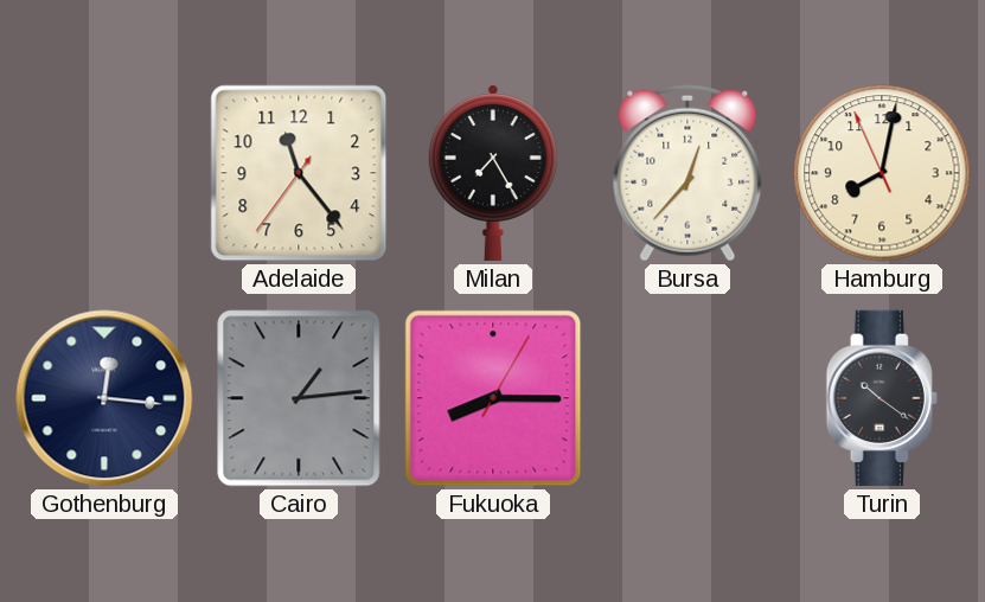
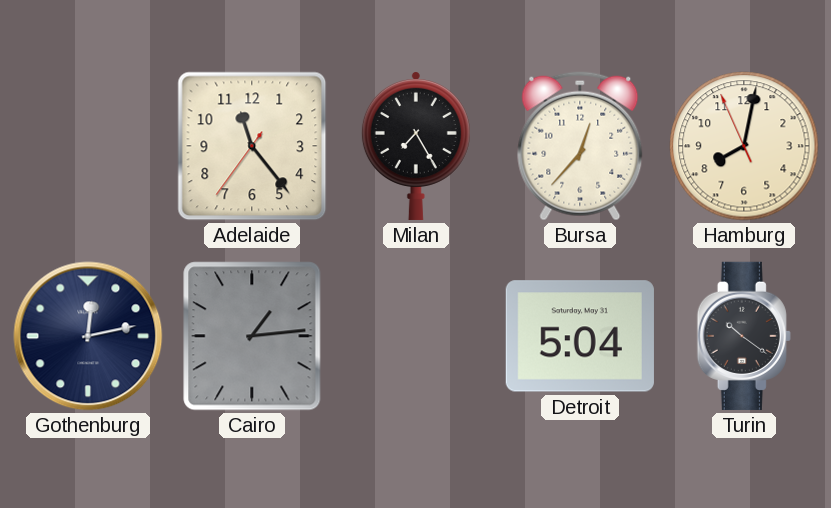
Gothenburg: 12:16 -> 12:13
Fukuoka: 8:15 -> none
Detroit: none -> 5:04
